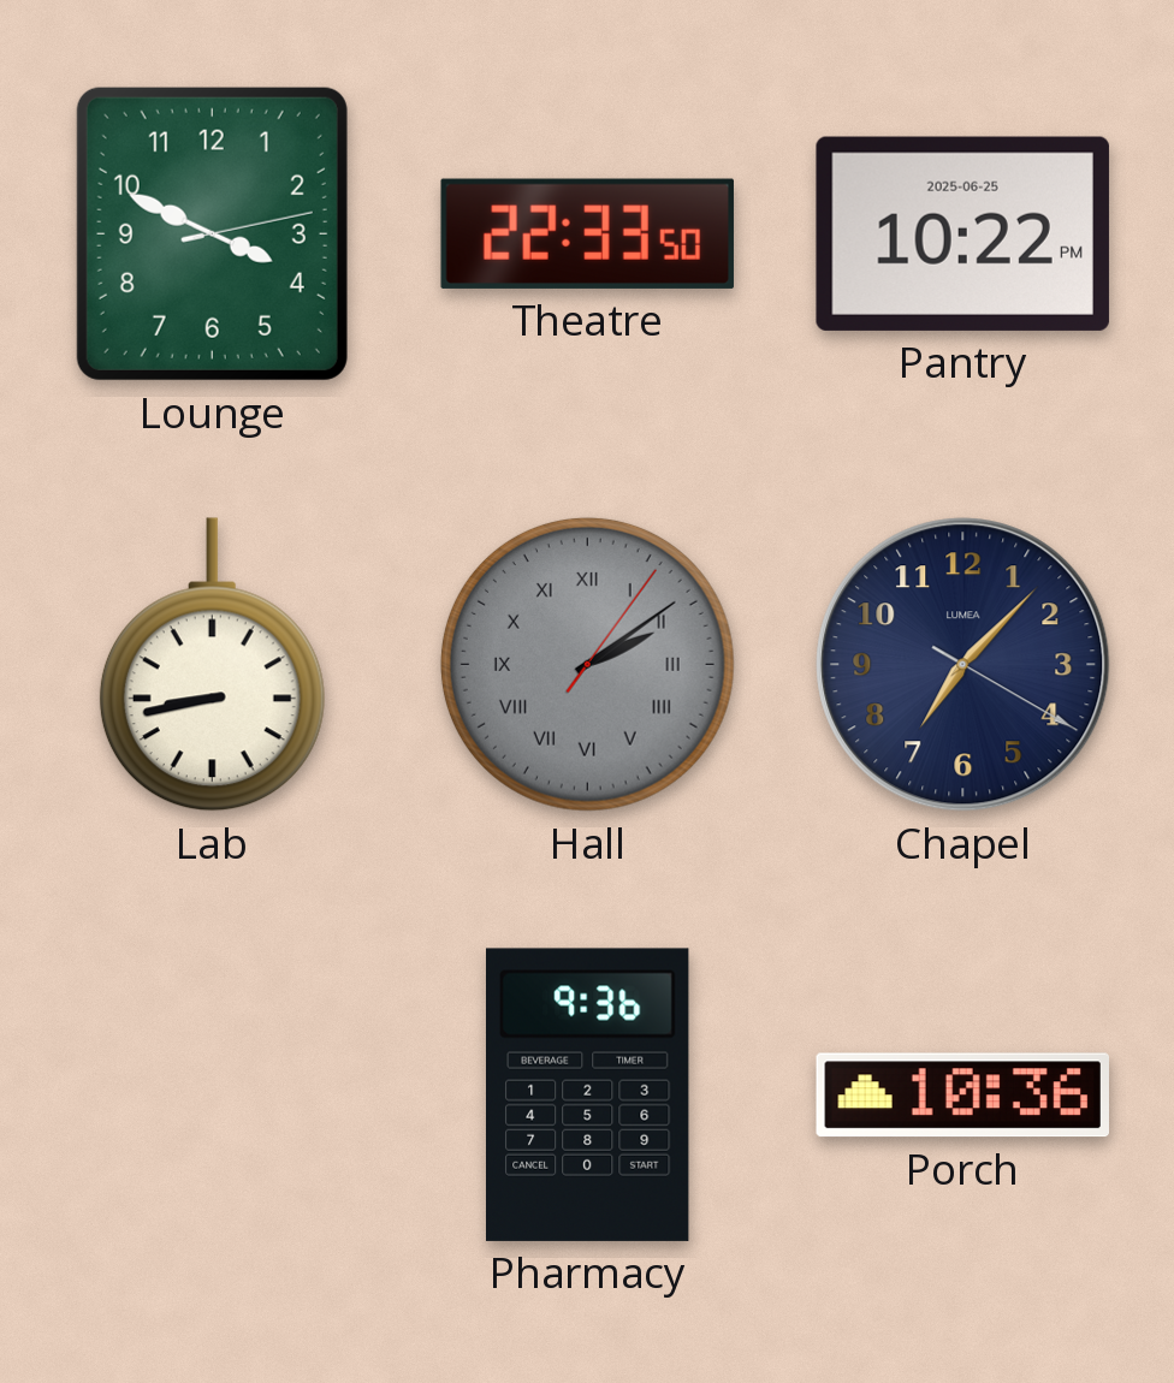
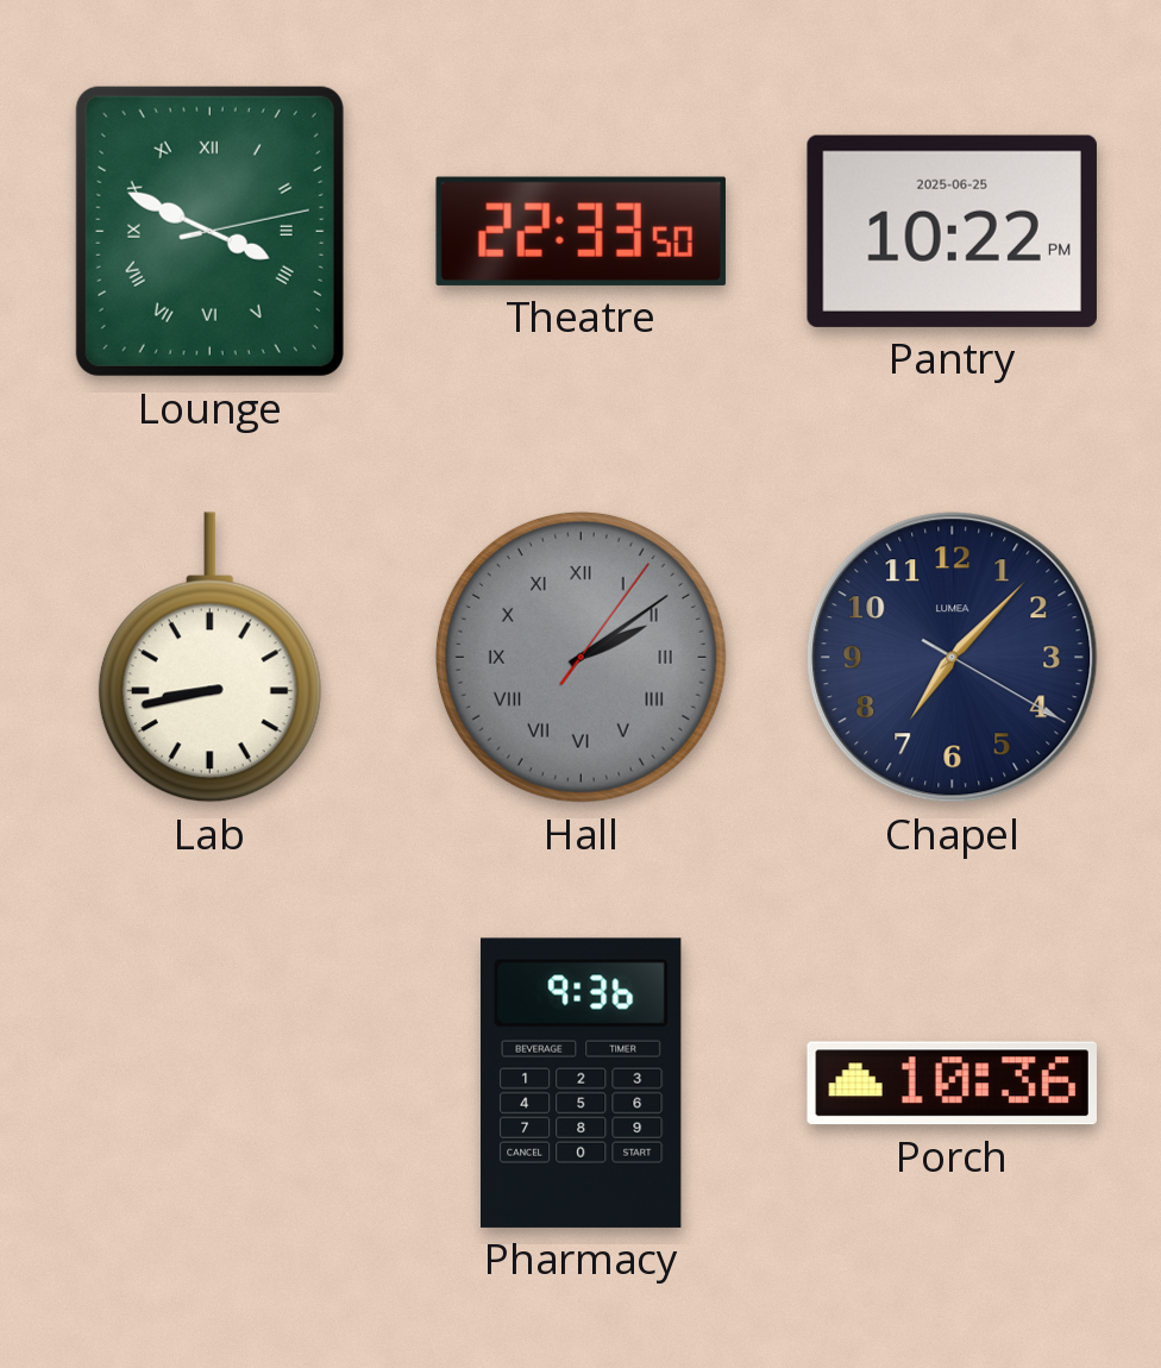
Lounge numerals: Arabic -> Roman
